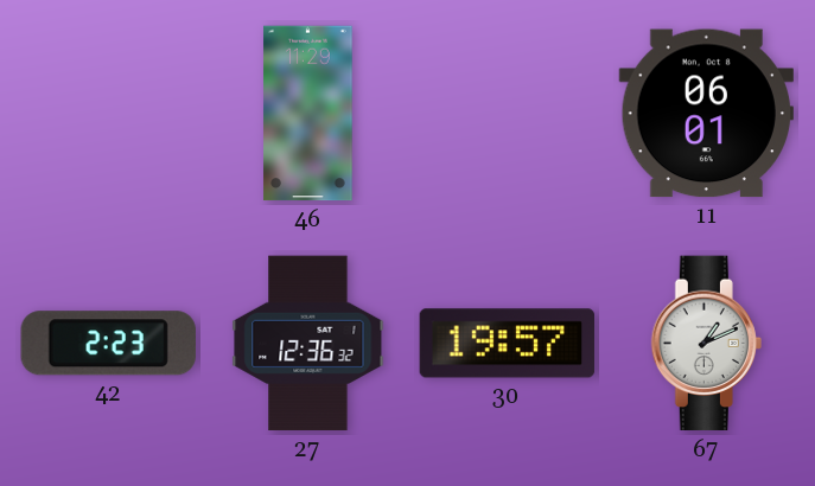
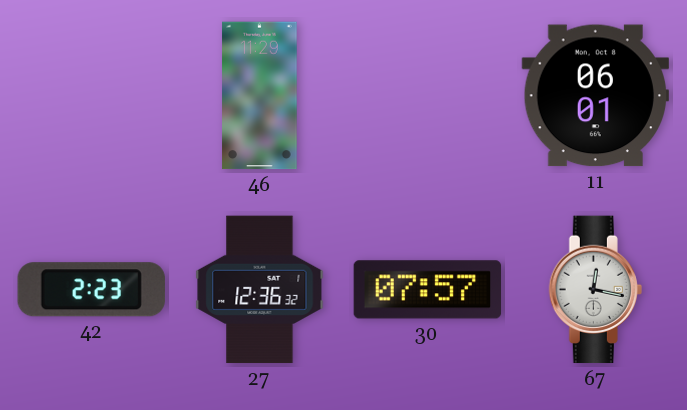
30: 19:57 -> 07:57
67: 1:11 -> 12:17
